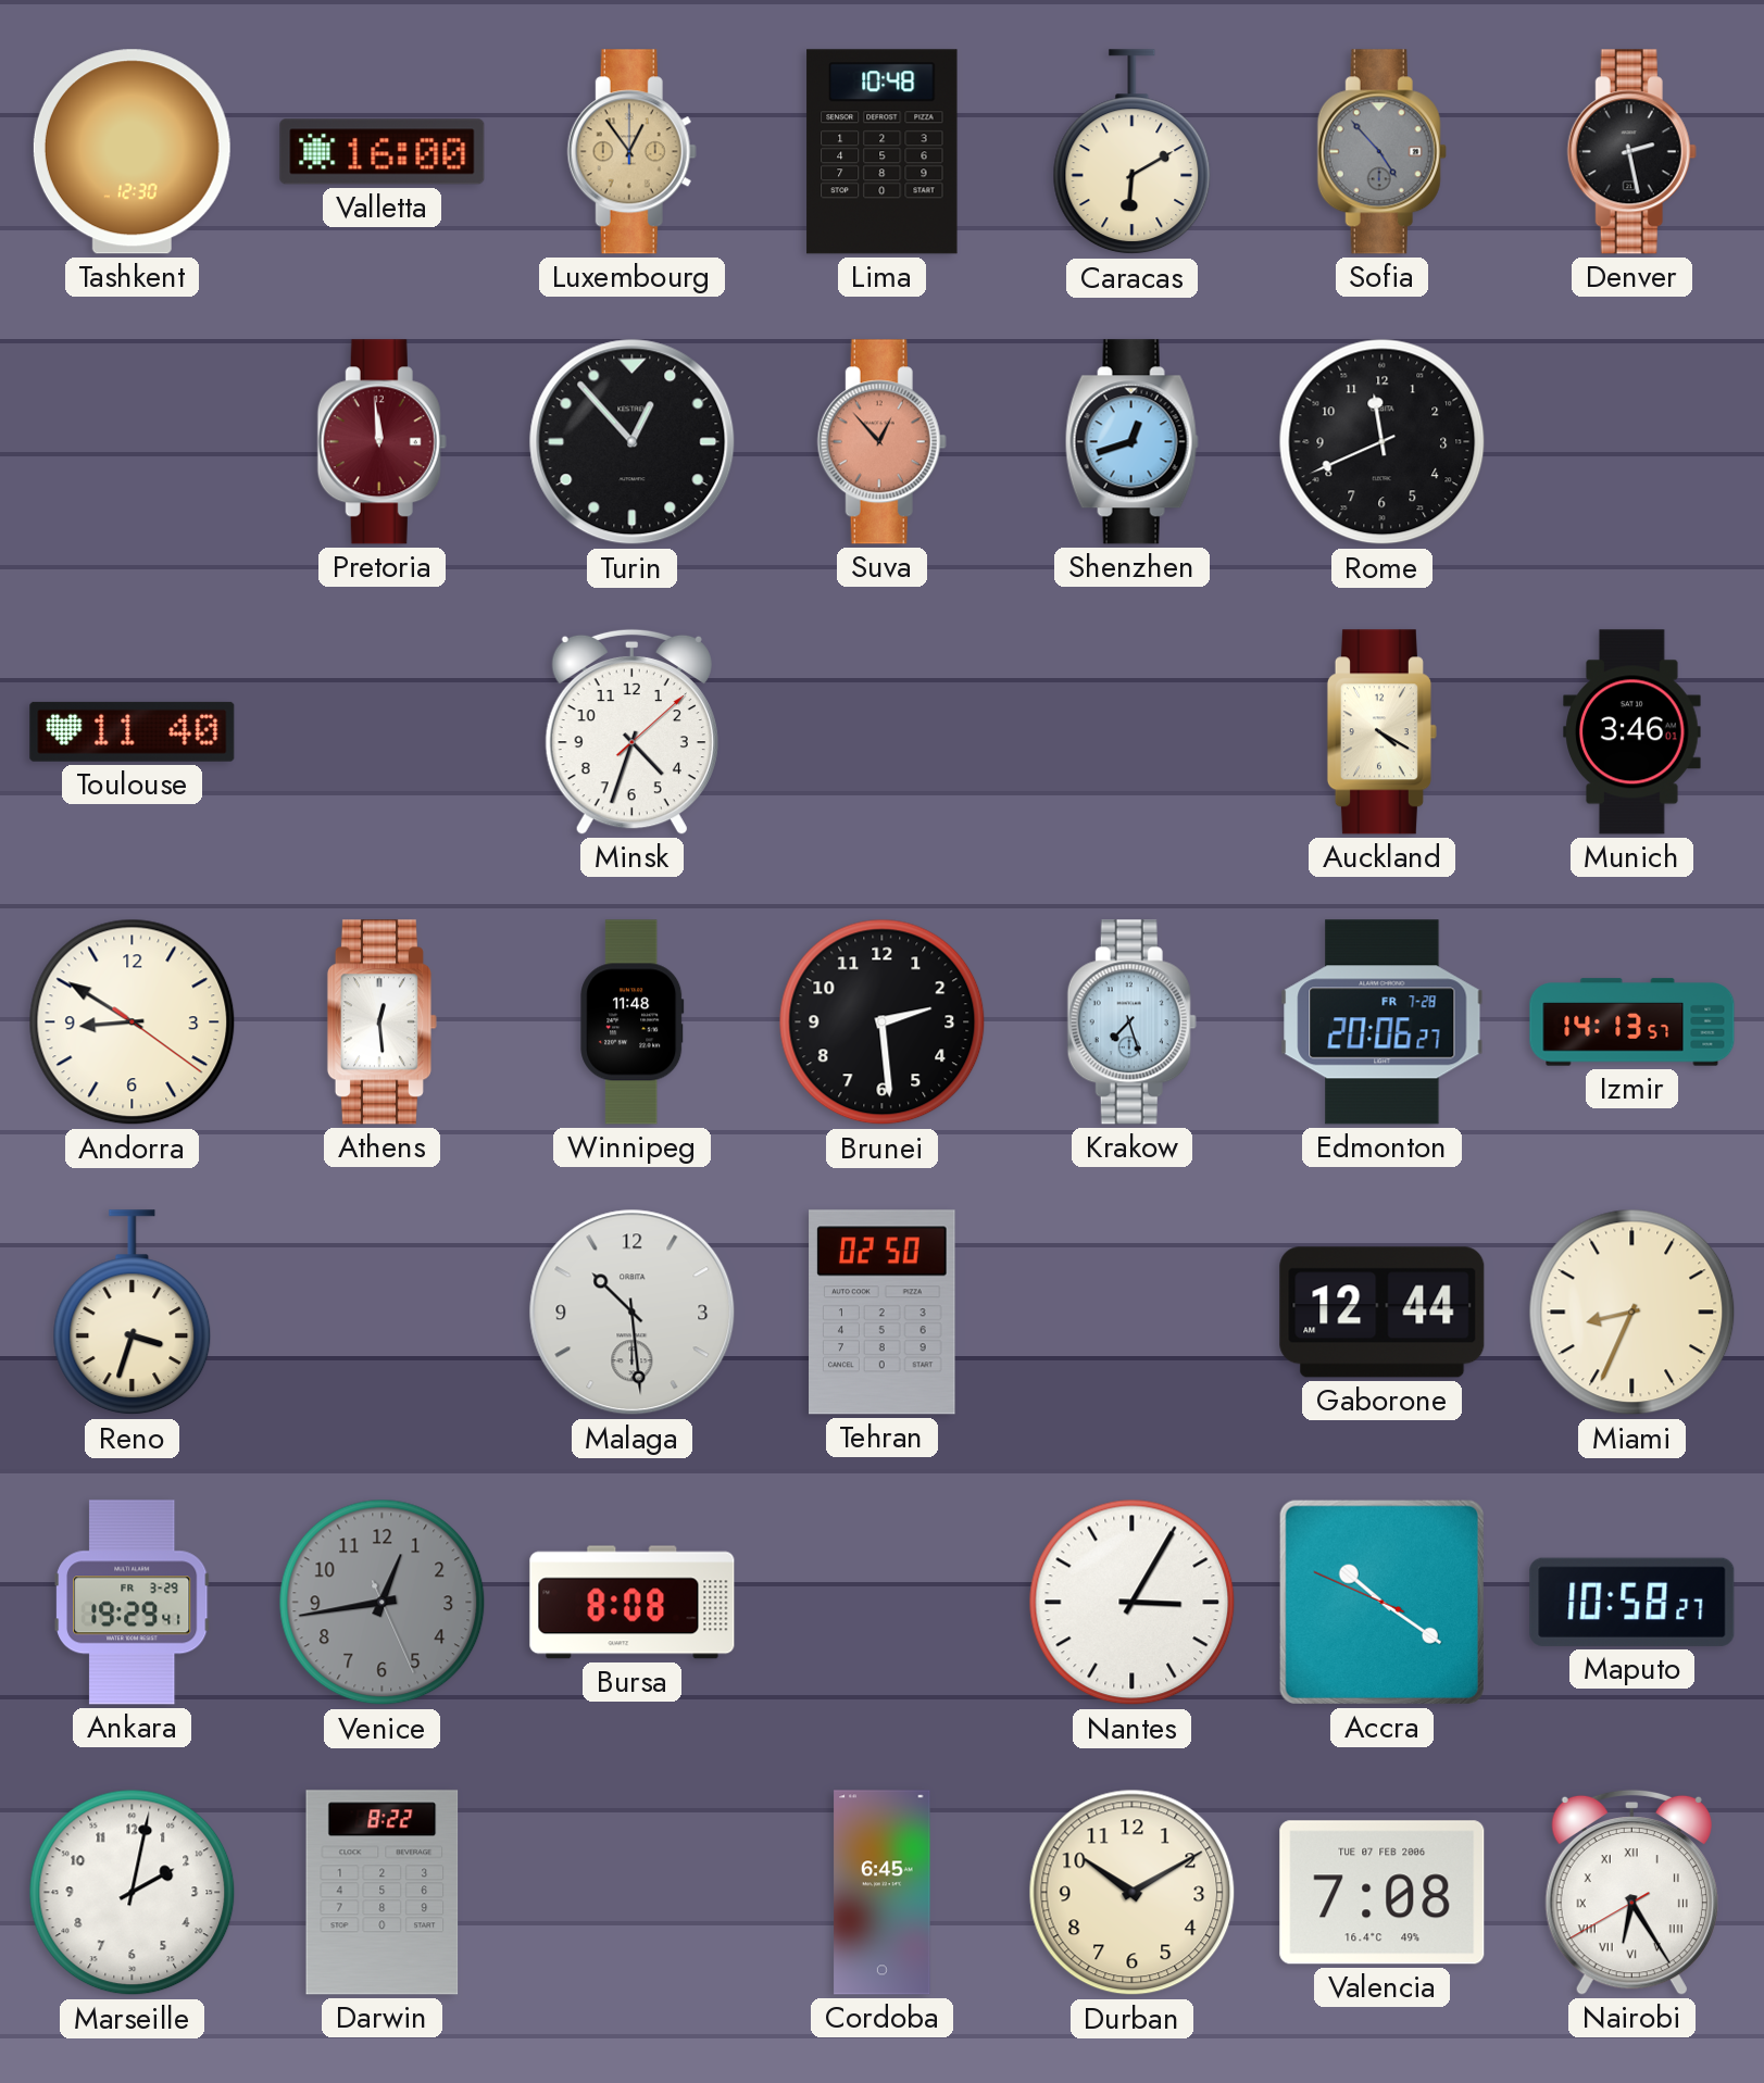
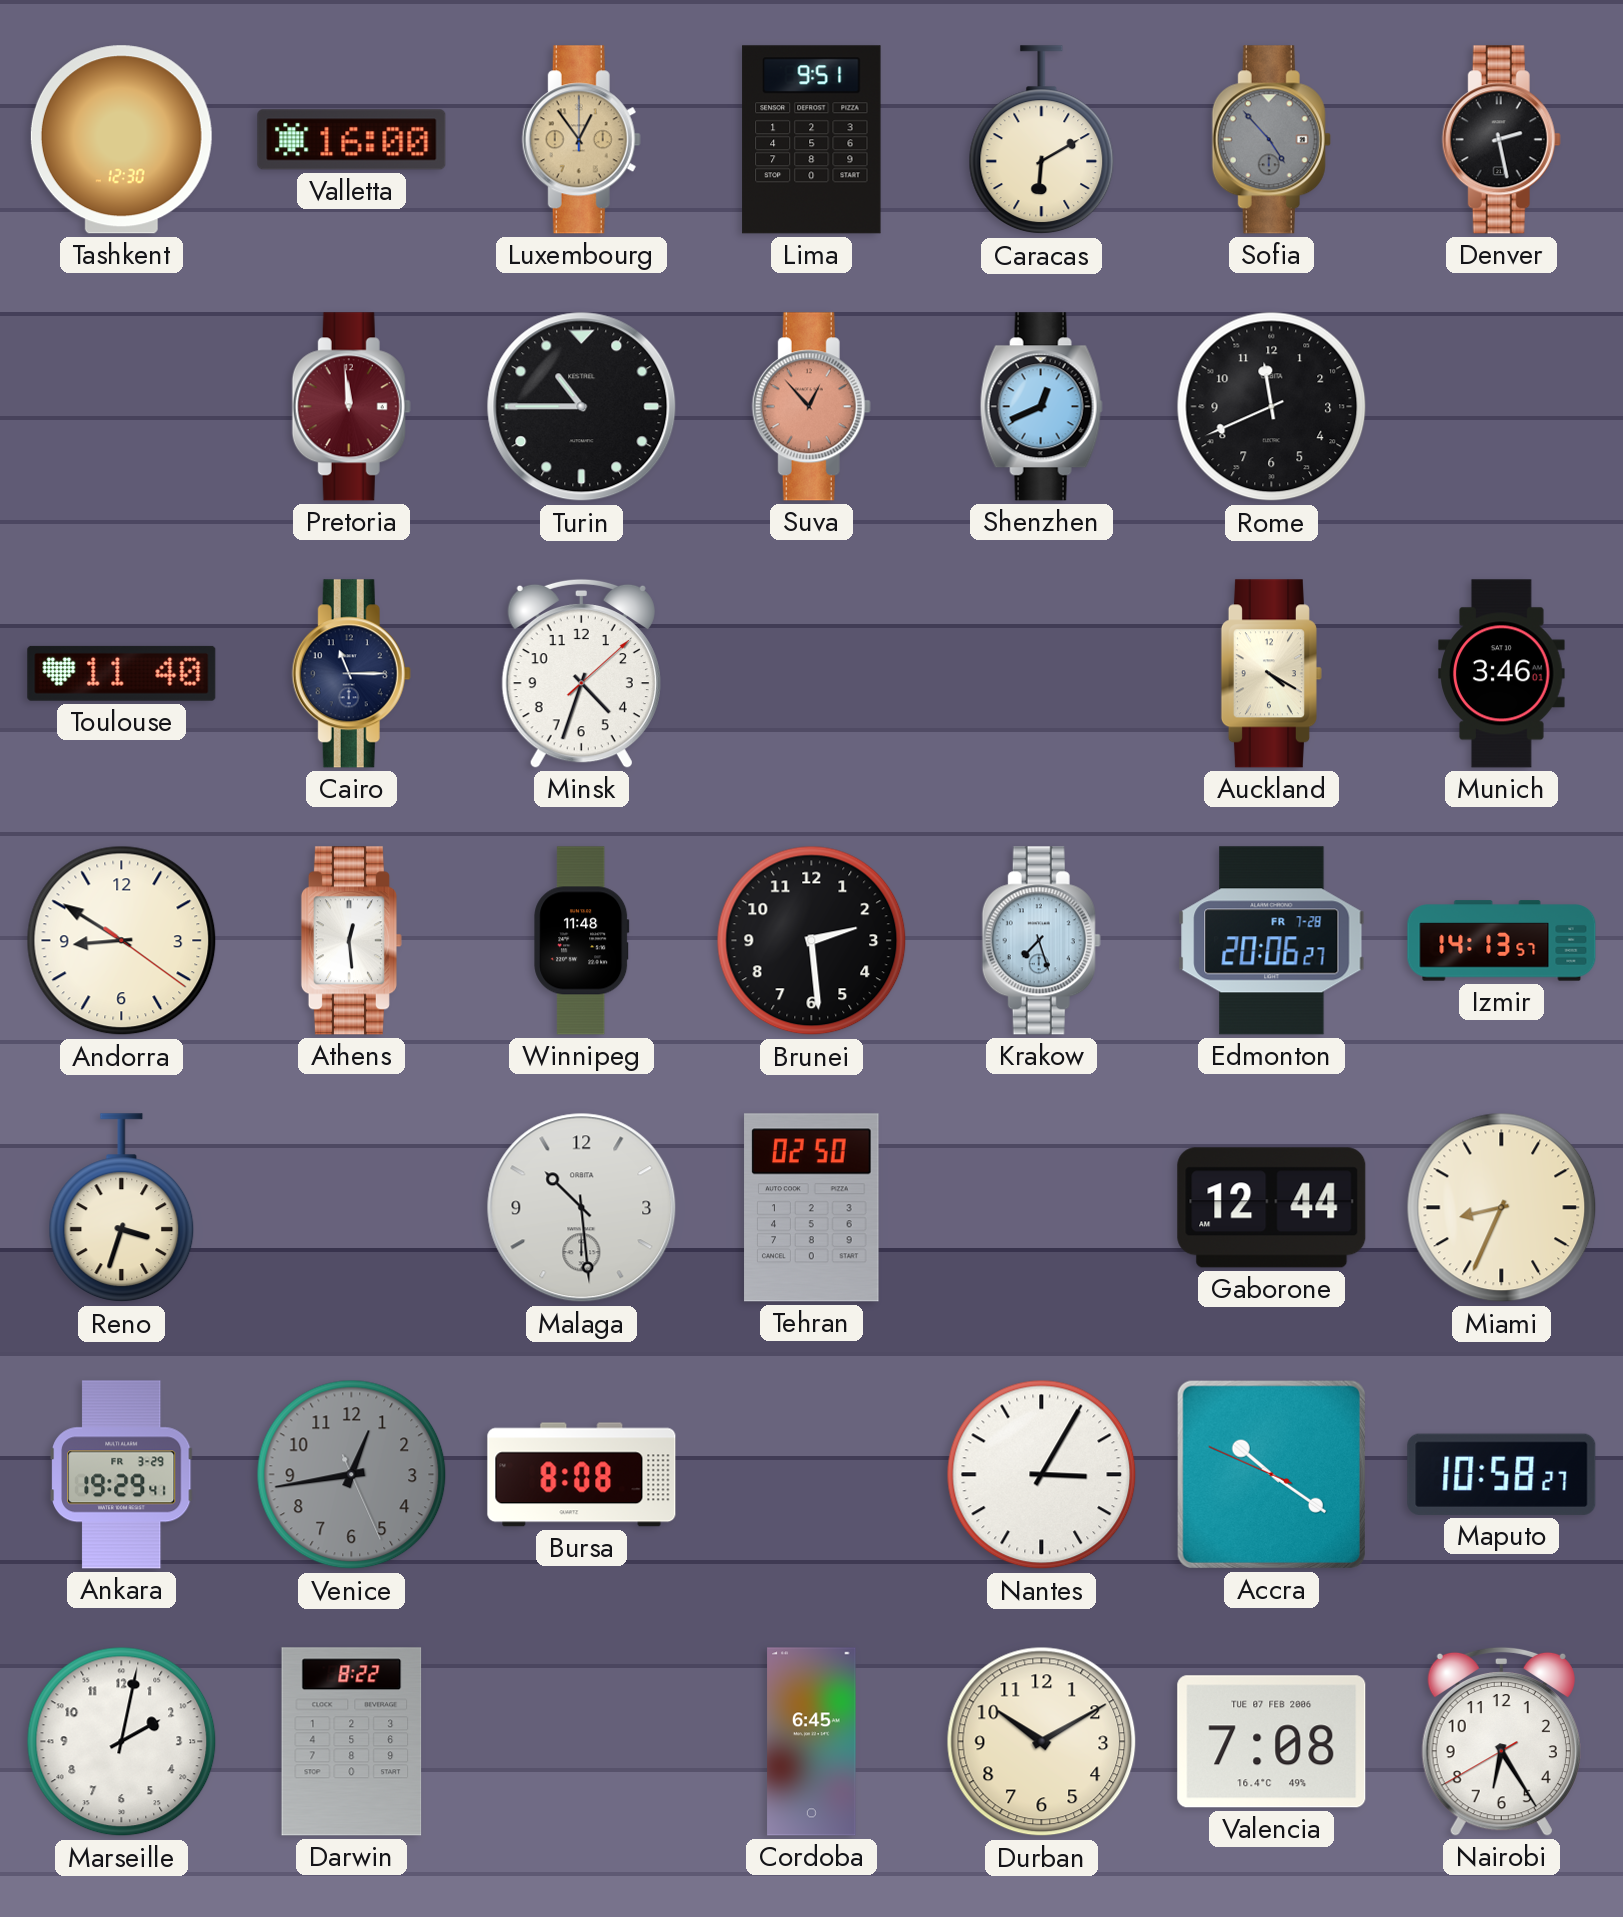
Lima: 10:48 -> 9:51
Turin: 12:53 -> 10:45
Shenzhen: 12:42 -> 12:41
Cairo: none -> 11:15
Nairobi numerals: Roman -> Arabic
